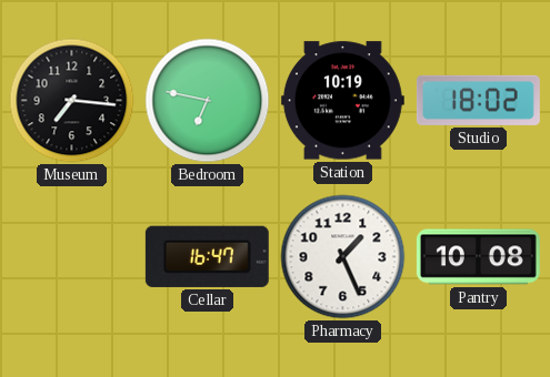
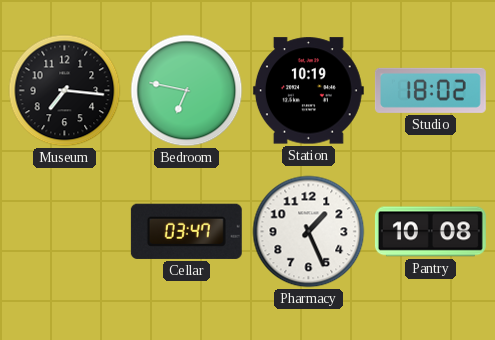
Cellar: 16:47 -> 03:47
